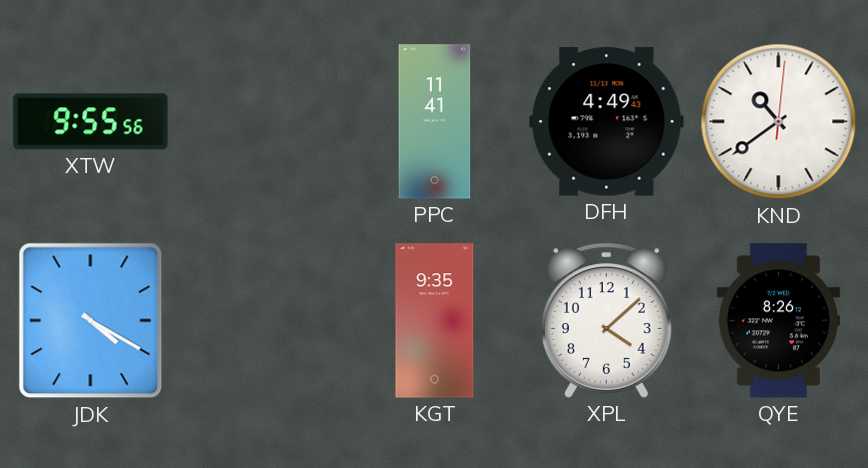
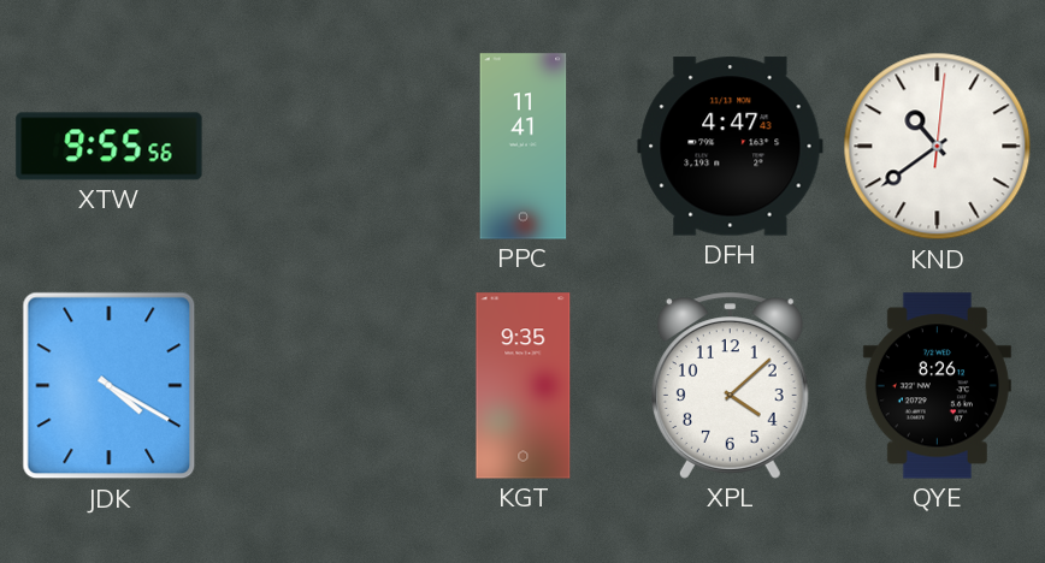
DFH: 4:49 -> 4:47
